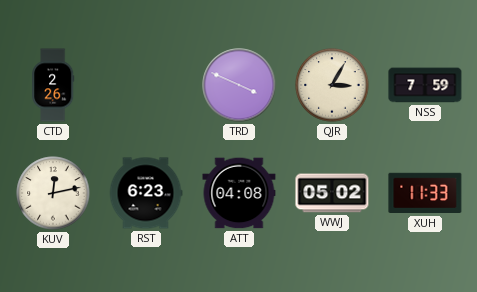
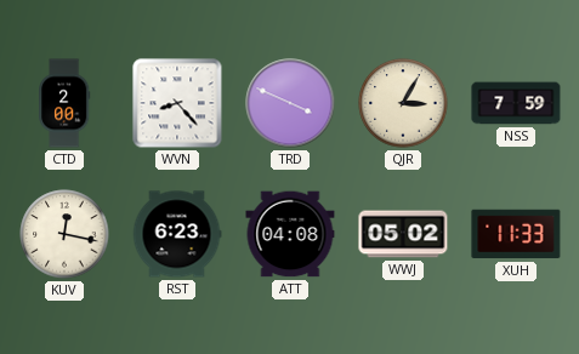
CTD: 2:26 -> 2:00
WVN: none -> 8:23
KUV: 12:13 -> 12:17
